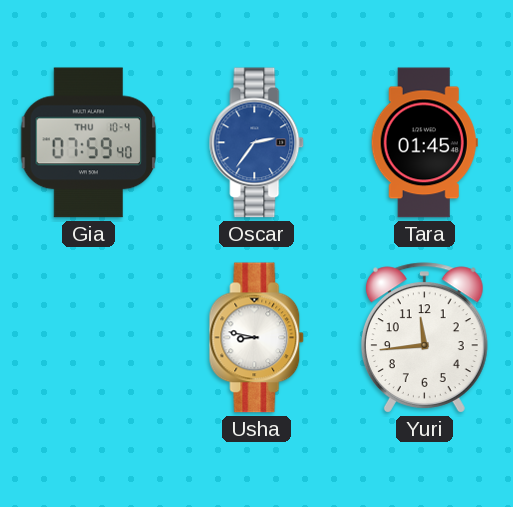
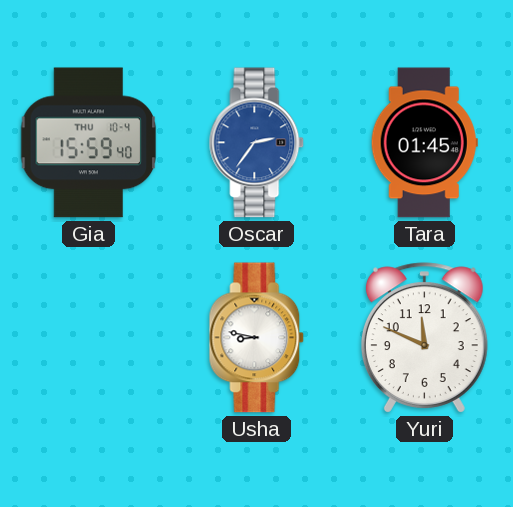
Gia: 07:59 -> 15:59
Yuri: 11:44 -> 11:49
